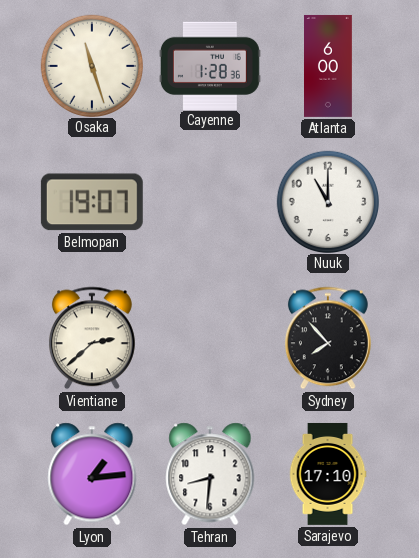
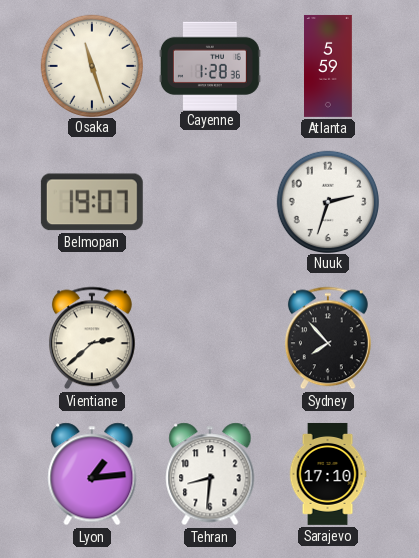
Atlanta: 6:00 -> 5:59
Nuuk: 11:00 -> 2:33
